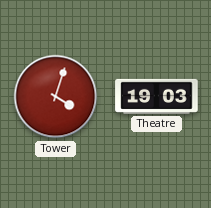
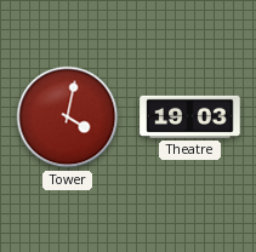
Tower: 4:03 -> 4:02
